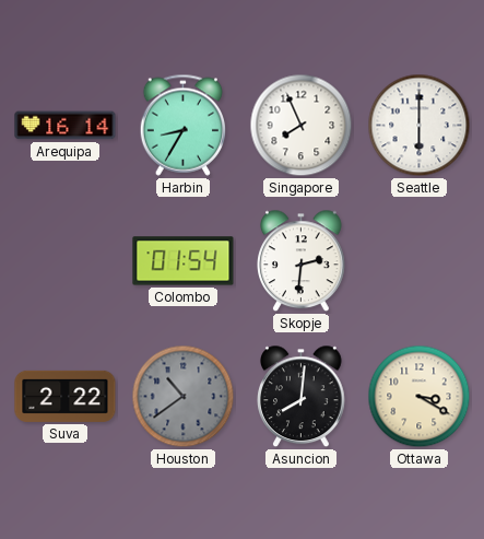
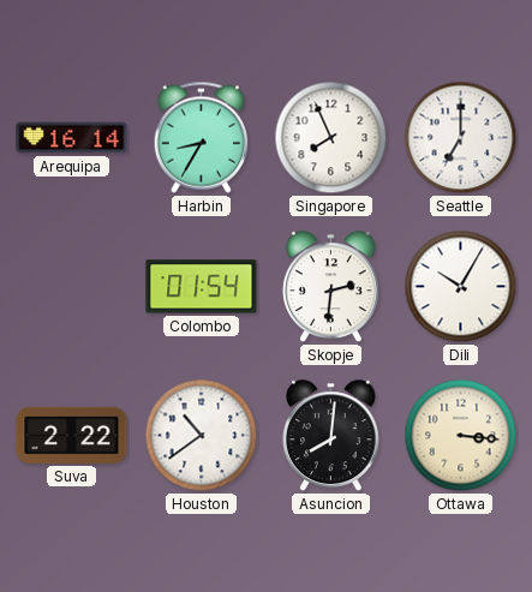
Seattle: 6:00 -> 7:00
Dili: none -> 10:05
Houston dial: grey -> white
Ottawa: 3:20 -> 3:16
